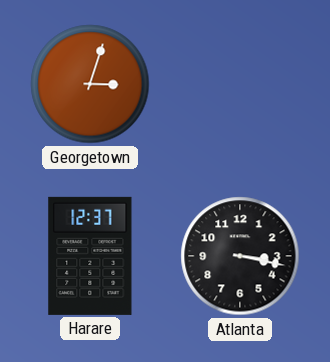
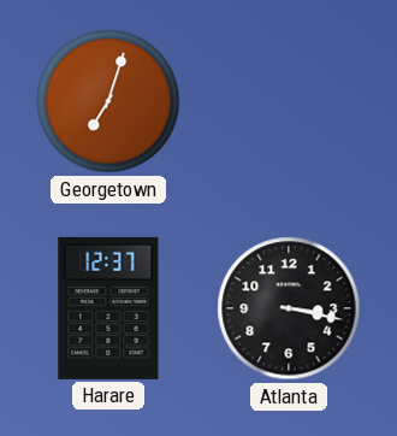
Georgetown: 3:03 -> 7:03
